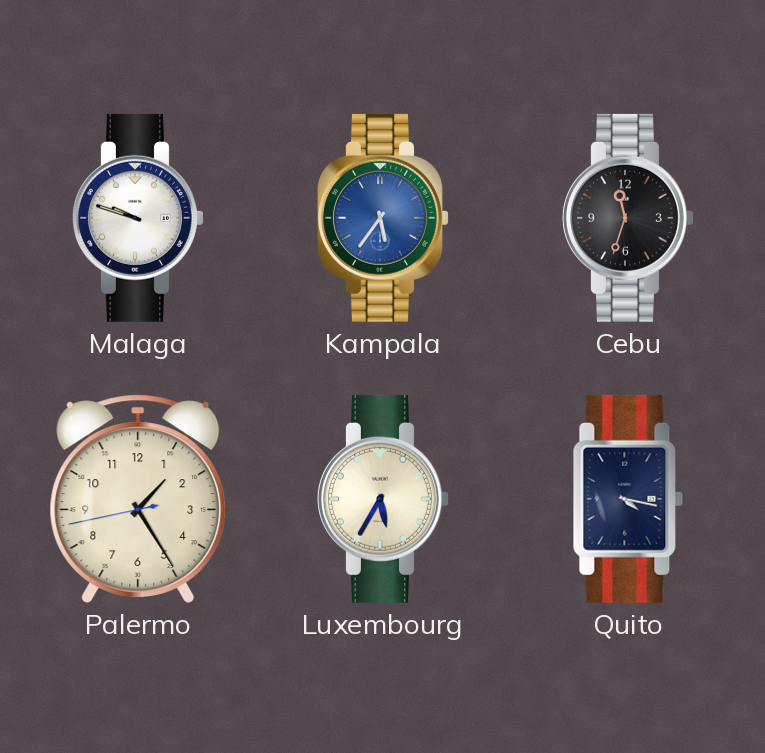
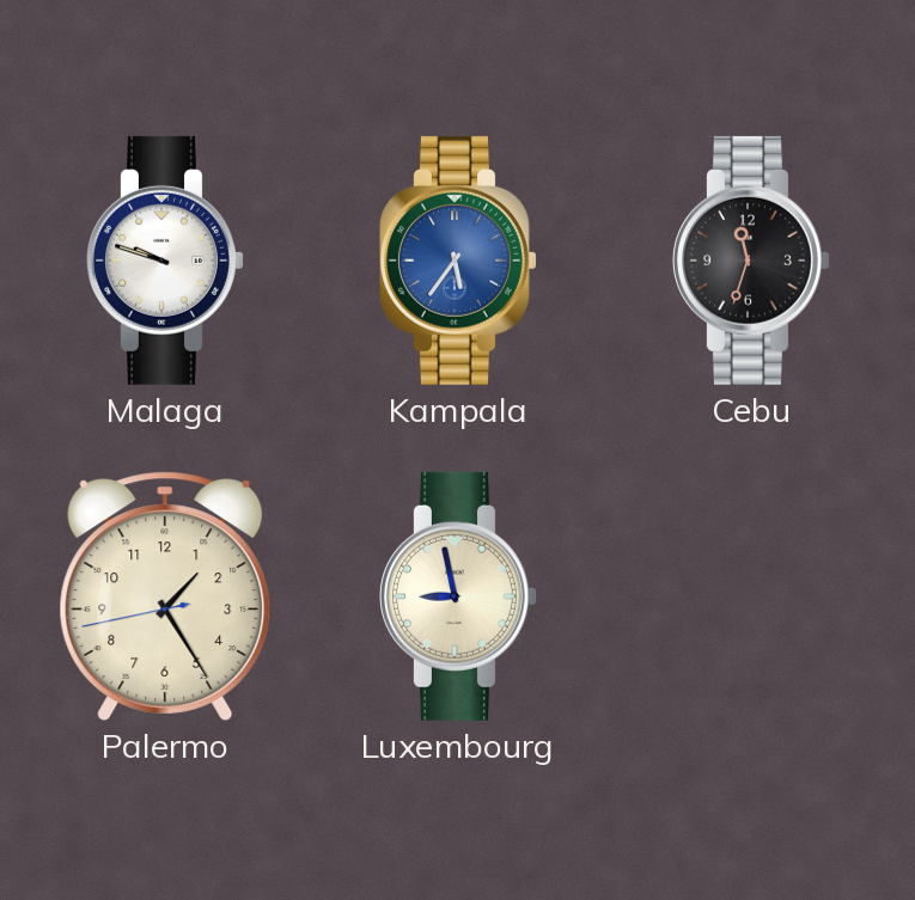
Luxembourg: 5:35 -> 8:58
Quito: 4:17 -> none
